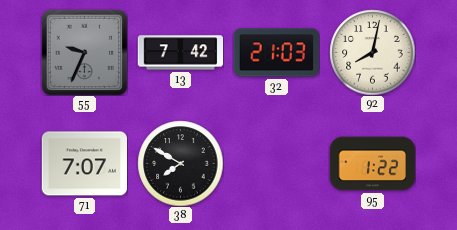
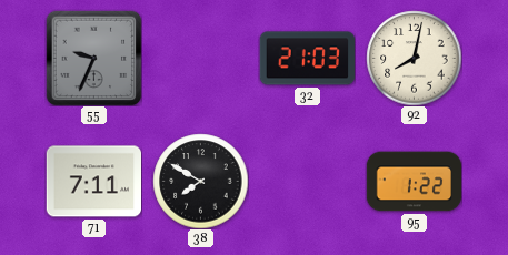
13: 7:42 -> none
71: 7:07 -> 7:11
